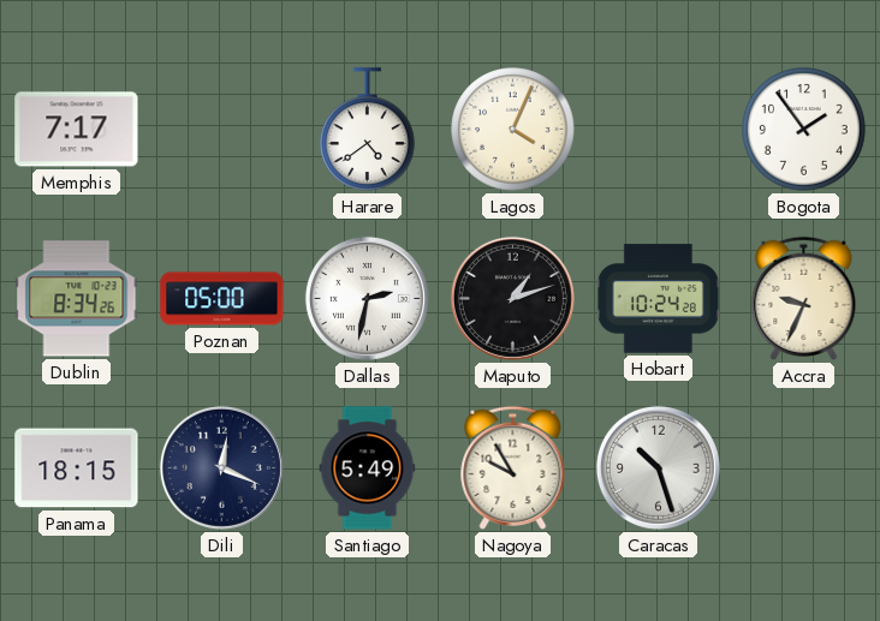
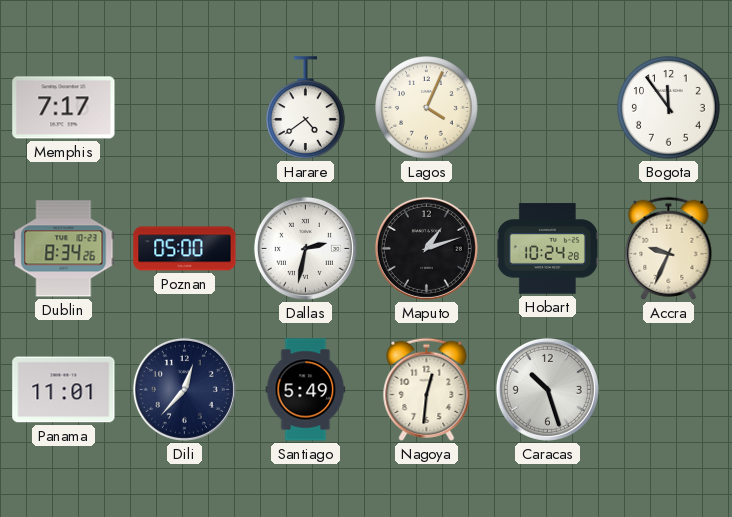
Bogota: 1:54 -> 11:54
Panama: 18:15 -> 11:01
Dili: 12:19 -> 12:37
Nagoya: 9:55 -> 12:31
